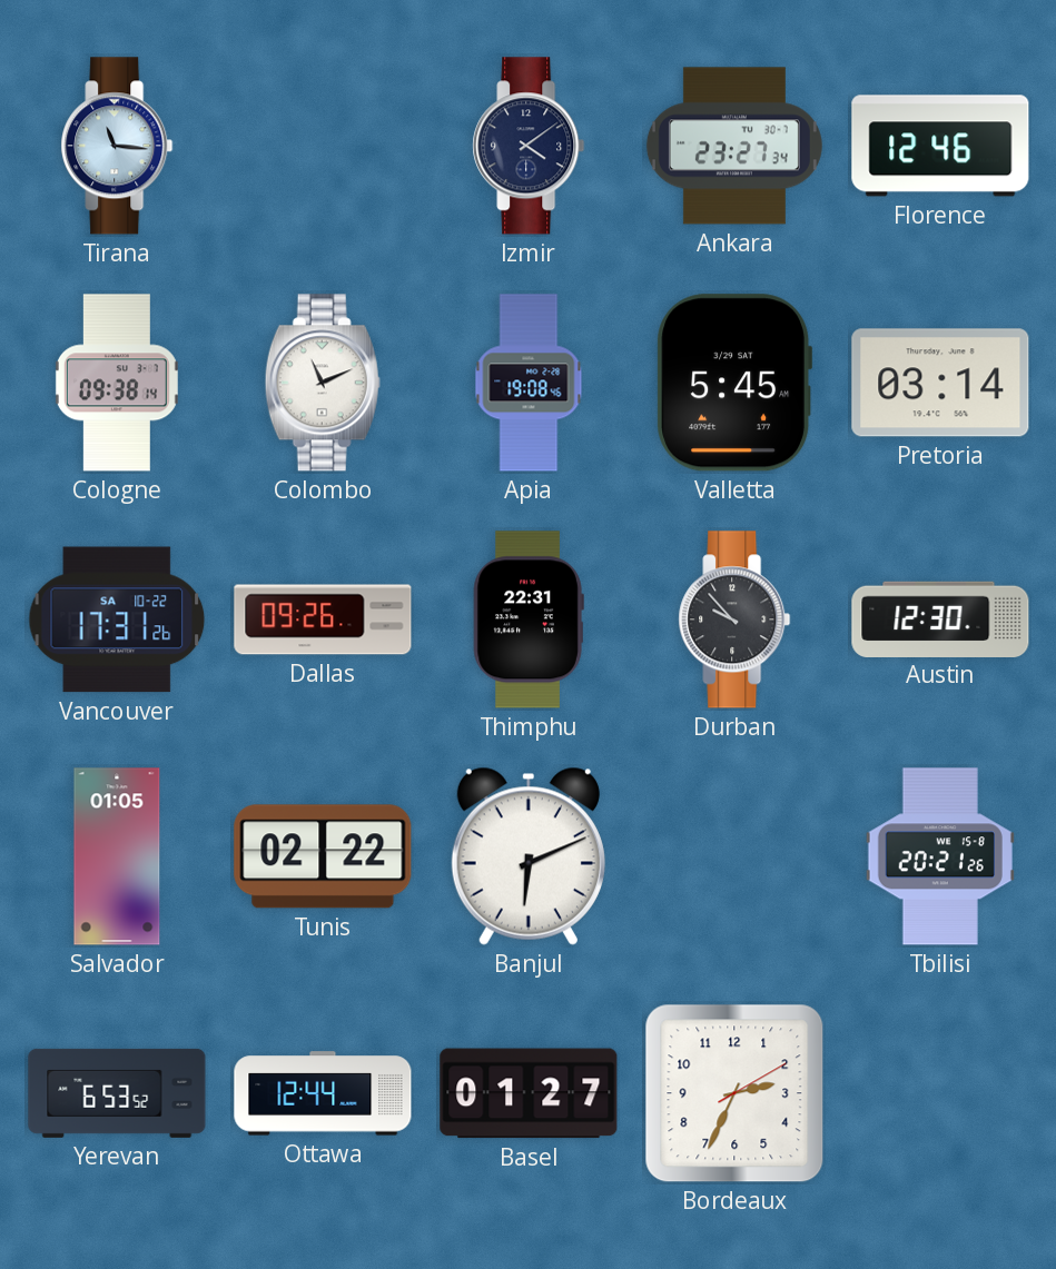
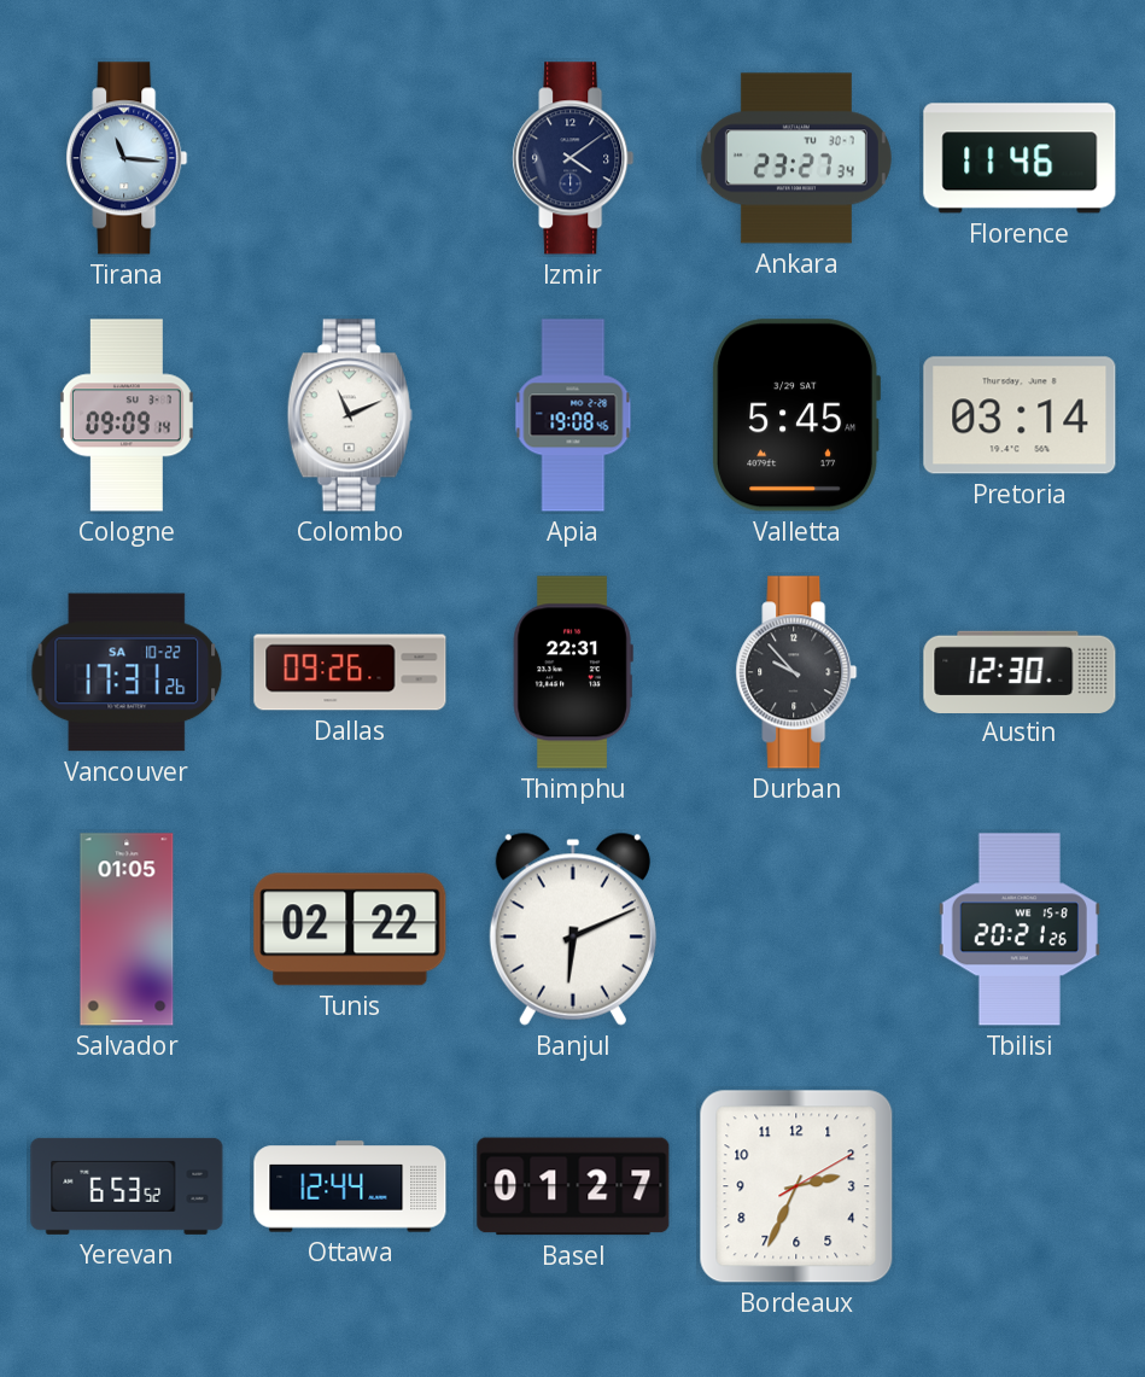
Florence: 12:46 -> 11:46
Cologne: 09:38 -> 09:09
